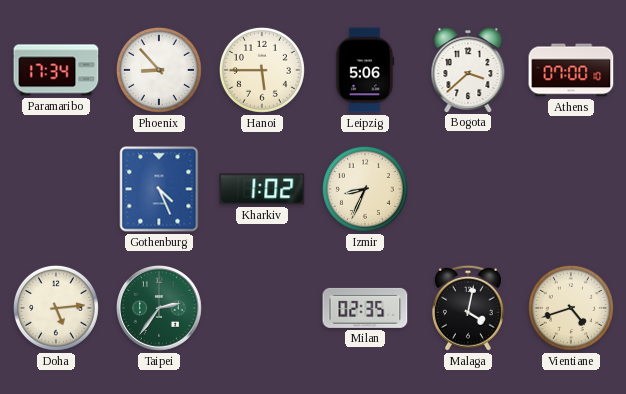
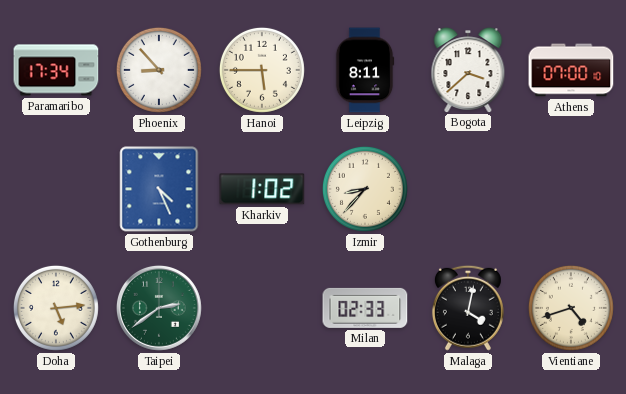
Leipzig: 5:06 -> 8:11
Izmir: 8:34 -> 8:37
Taipei: 2:36 -> 2:39
Milan: 02:35 -> 02:33
